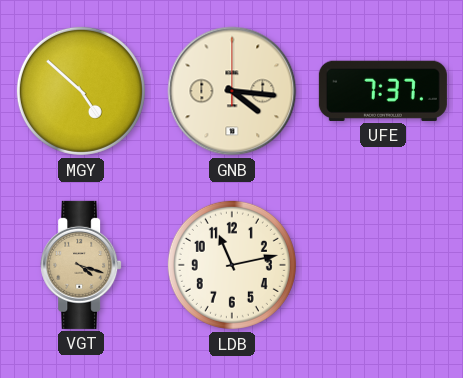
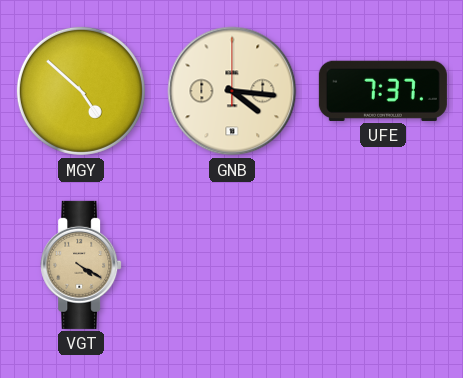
VGT: 4:18 -> 4:20
LDB: 11:13 -> none
